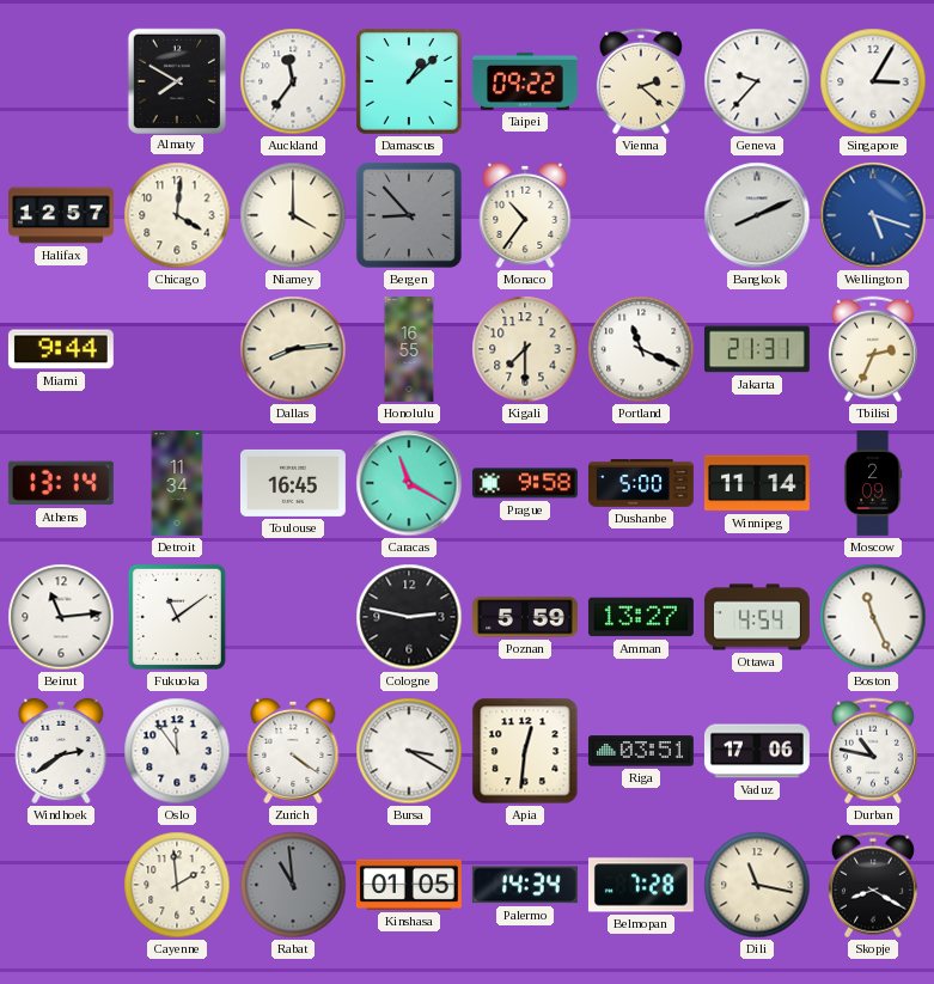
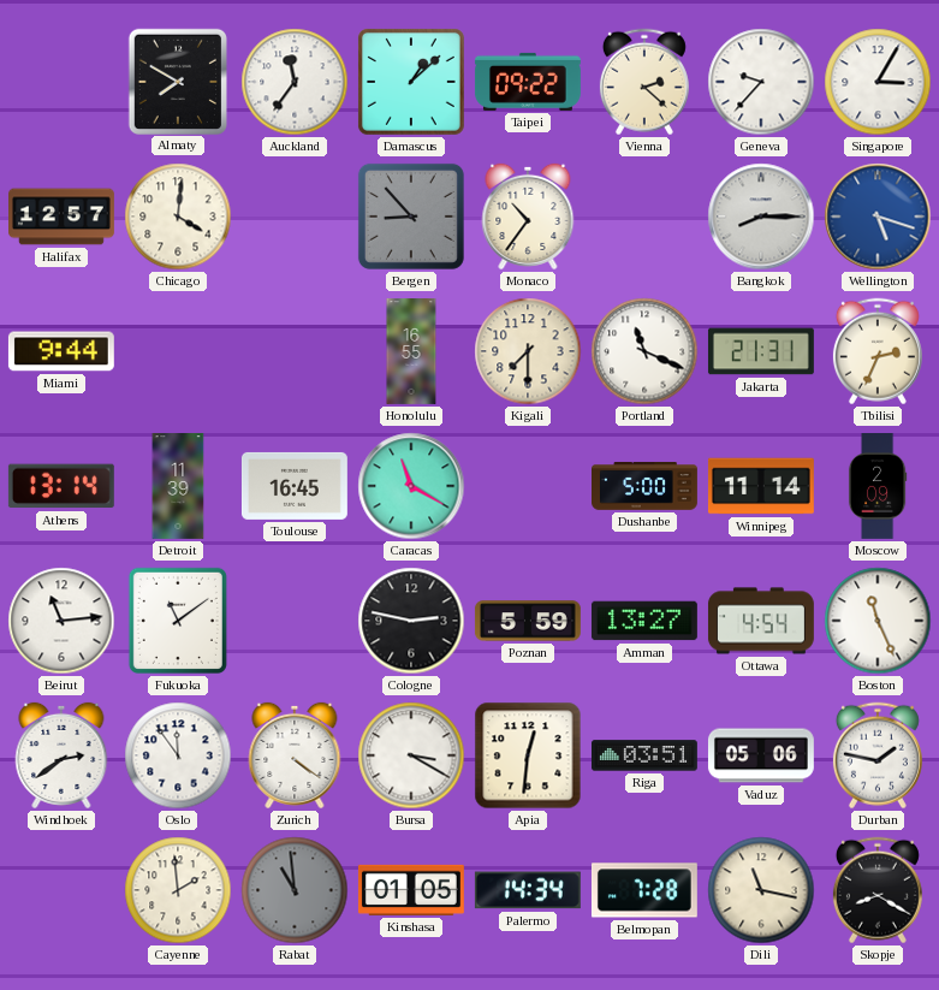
Niamey: 4:00 -> none
Bangkok: 8:11 -> 8:15
Dallas: 8:14 -> none
Detroit: 11:34 -> 11:39
Prague: 9:58 -> none
Vaduz: 17:06 -> 05:06
Durban: 10:47 -> 1:47
